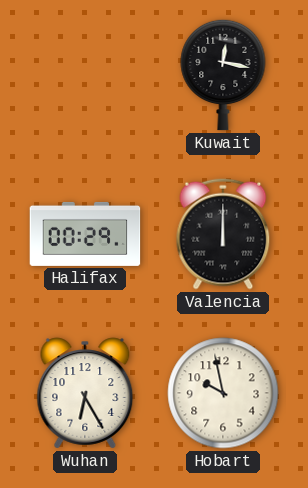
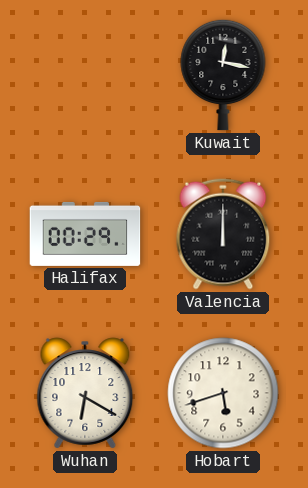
Wuhan: 6:25 -> 6:20
Hobart: 9:58 -> 5:42
